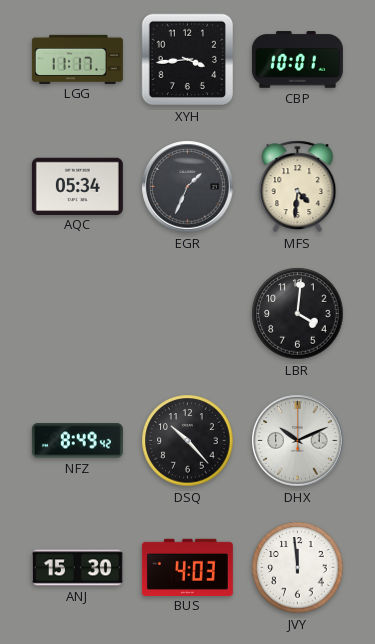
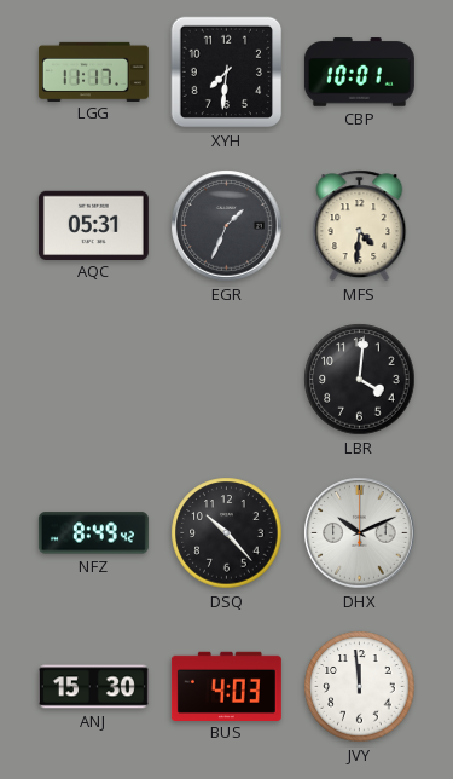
XYH: 3:44 -> 7:31
AQC: 05:34 -> 05:31
